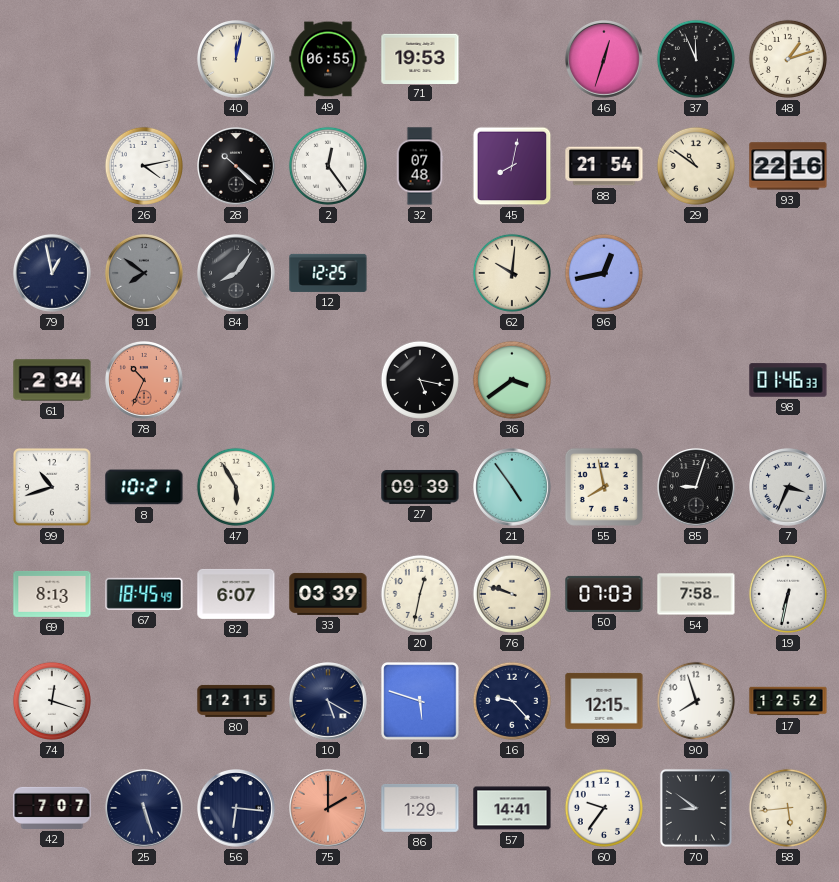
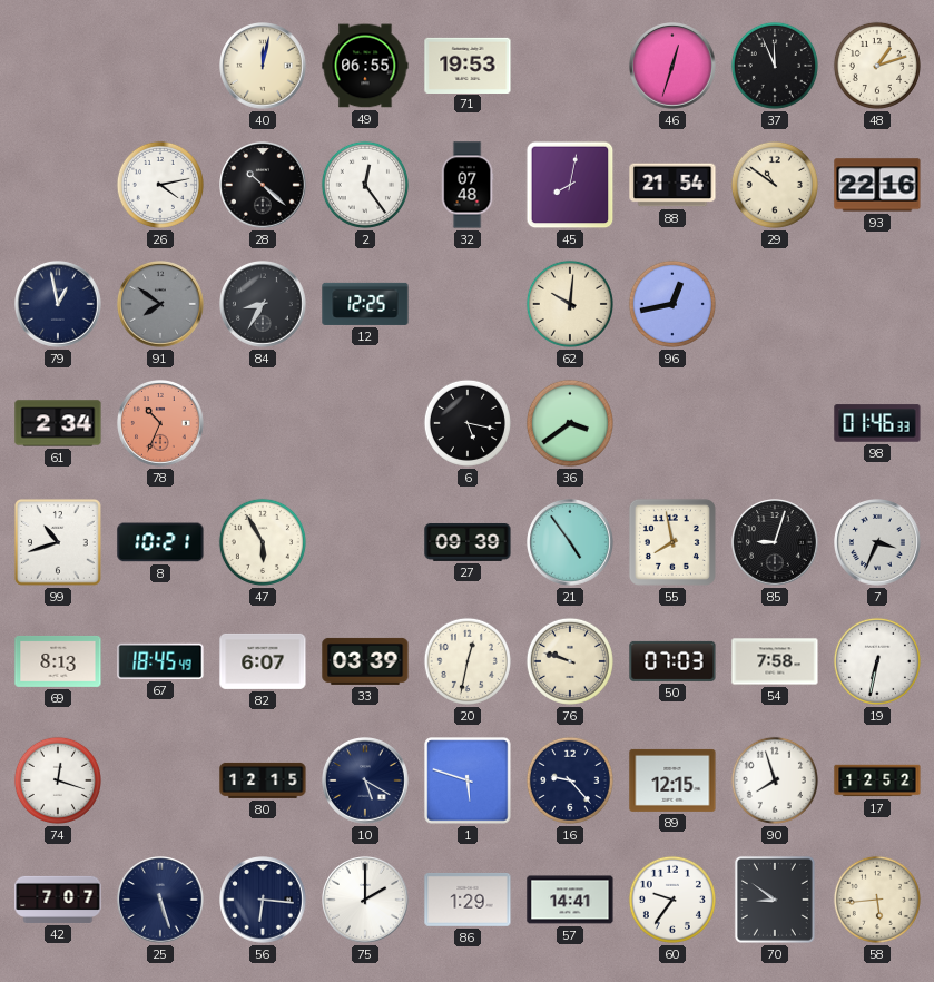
84: 8:06 -> 8:35
75 dial: salmon -> white
